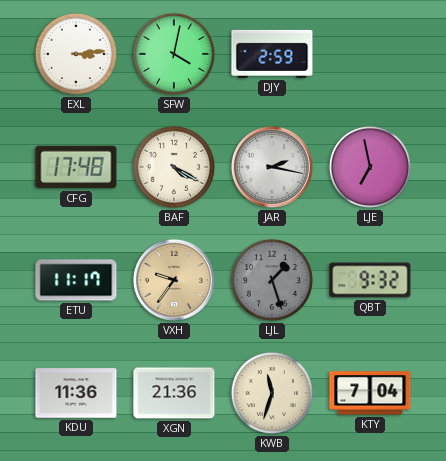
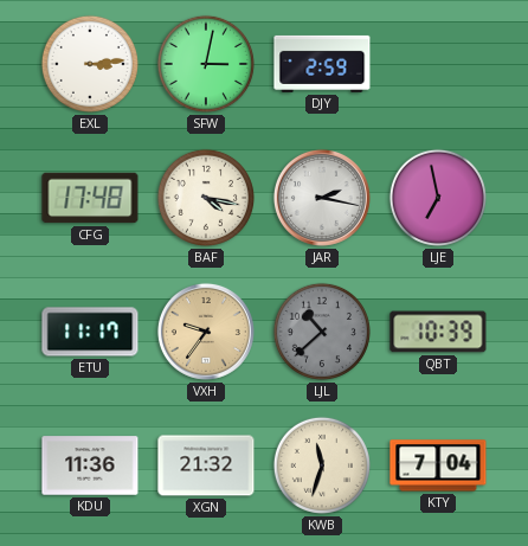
SFW: 4:02 -> 3:02
BAF: 4:20 -> 4:17
LJL: 1:27 -> 10:38
QBT: 9:32 -> 10:39
XGN: 21:36 -> 21:32
